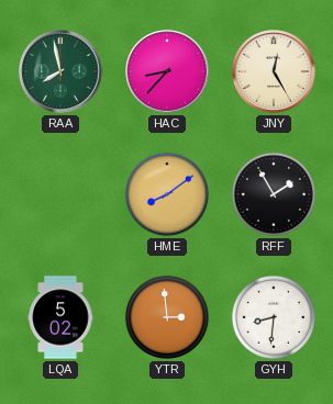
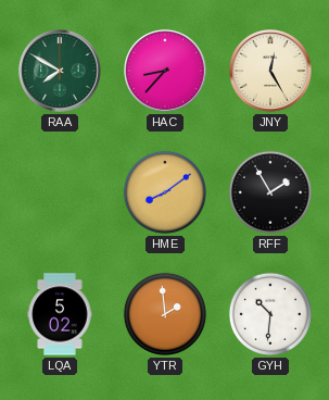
RAA: 7:58 -> 7:50
YTR: 2:59 -> 1:59
GYH: 8:31 -> 10:31
